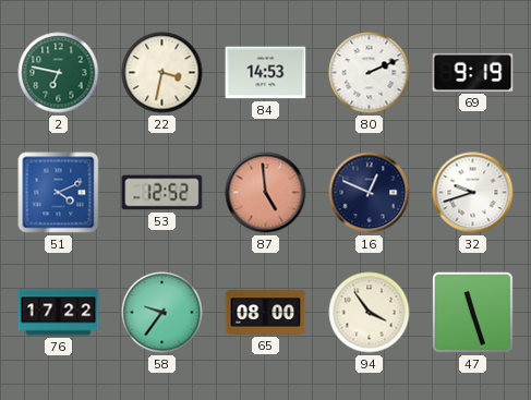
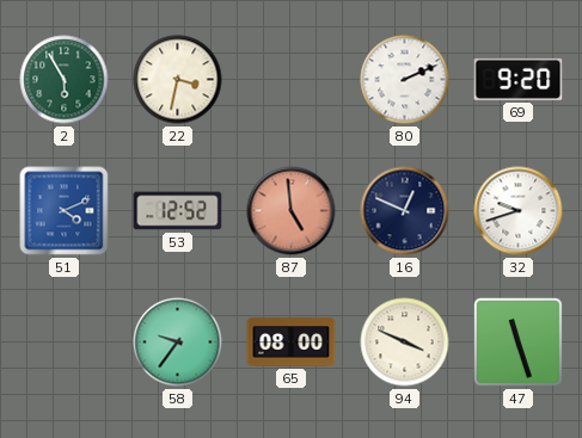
2: 6:47 -> 5:55
84: 14:53 -> none
69: 9:19 -> 9:20
76: 17:22 -> none
94: 3:54 -> 3:49
